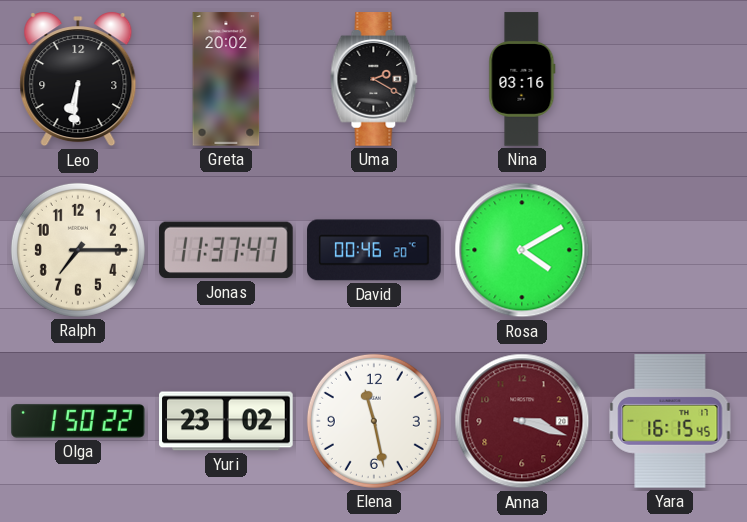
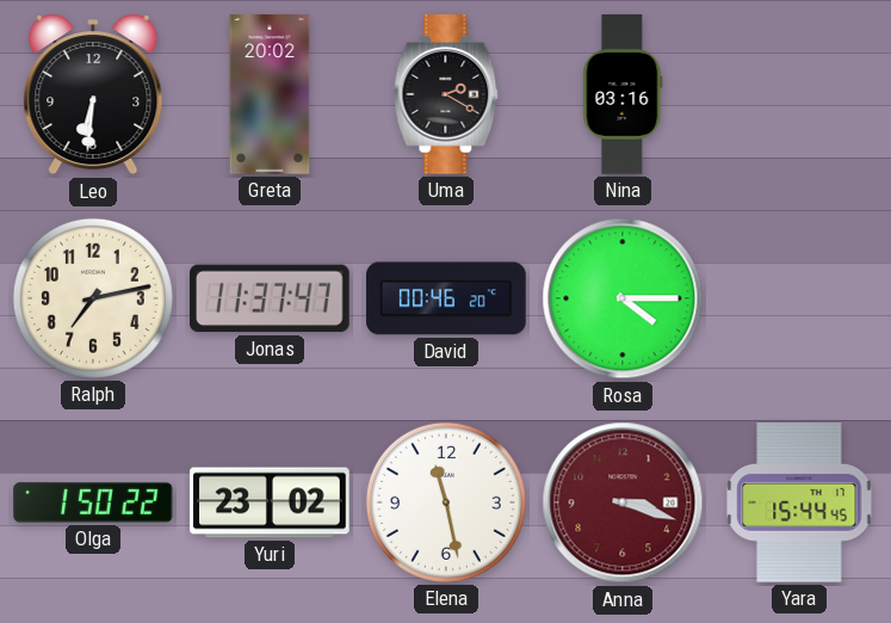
Ralph: 7:15 -> 7:13
Rosa: 4:10 -> 4:15
Yara: 16:15 -> 15:44
